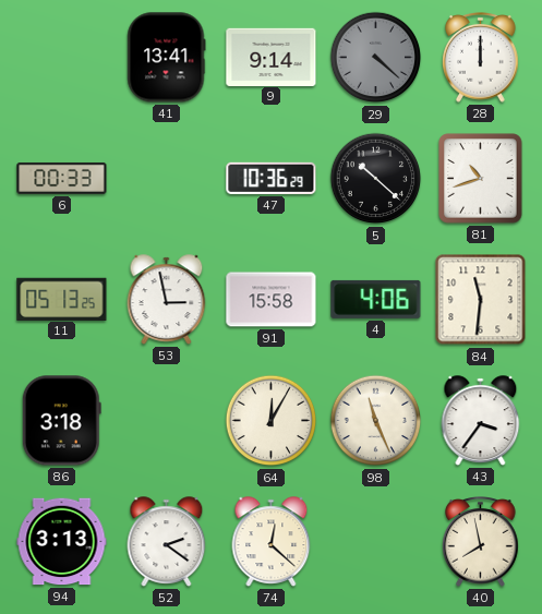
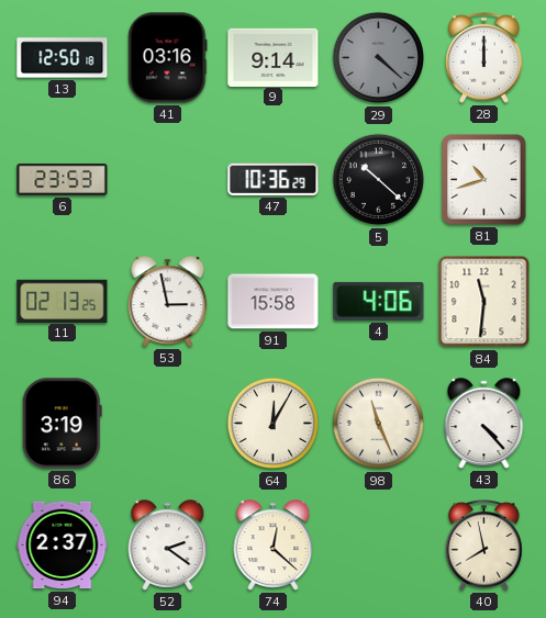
13: none -> 12:50
41: 13:41 -> 03:16
6: 00:33 -> 23:53
11: 05:13 -> 02:13
86: 3:18 -> 3:19
43: 3:36 -> 4:23
94: 3:13 -> 2:37
